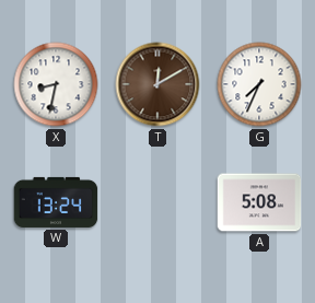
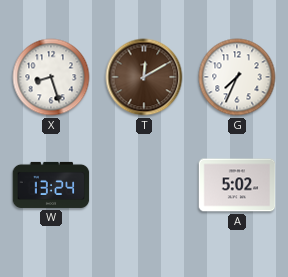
X: 8:32 -> 8:27
A: 5:08 -> 5:02
